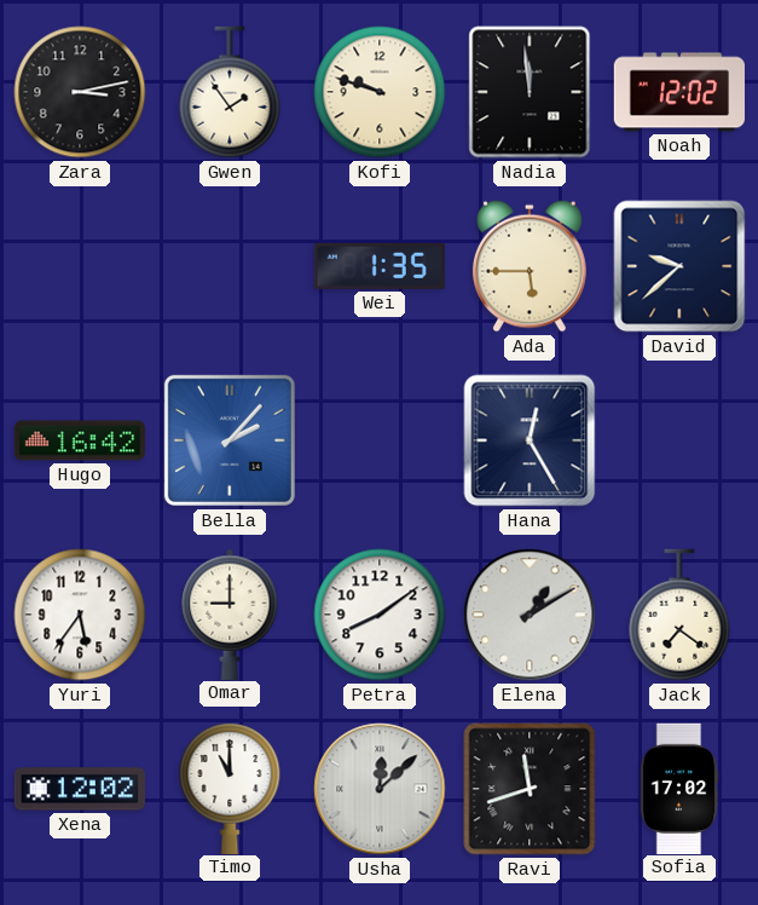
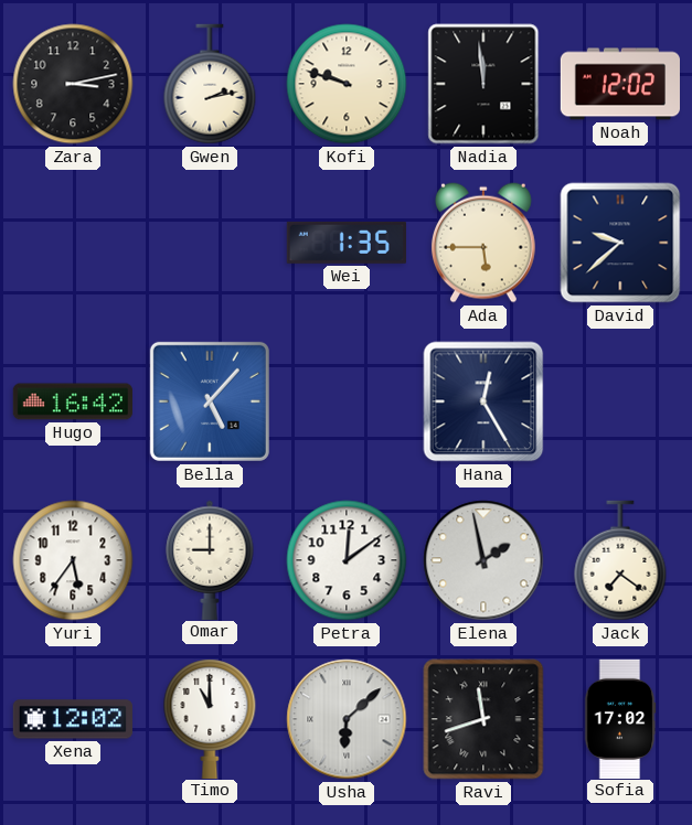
Gwen: 1:54 -> 2:13
Bella: 2:07 -> 5:07
Petra: 8:09 -> 12:09
Elena: 1:10 -> 1:58
Usha: 12:08 -> 6:08
